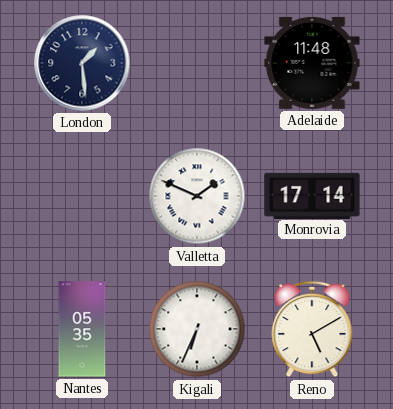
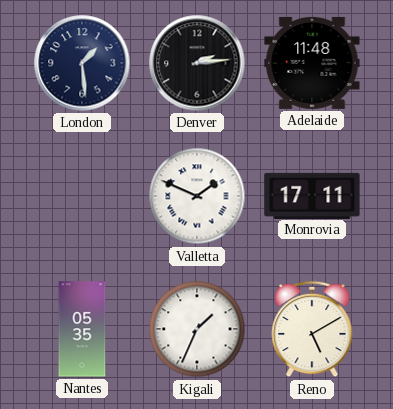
Denver: none -> 2:14
Monrovia: 17:14 -> 17:11
Kigali: 6:34 -> 1:34
